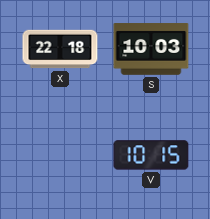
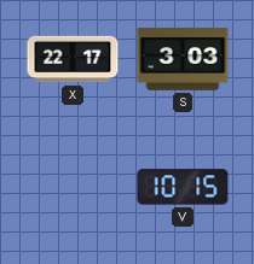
X: 22:18 -> 22:17
S: 10:03 -> 3:03
